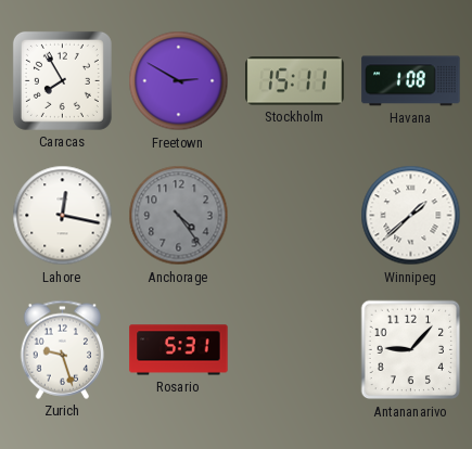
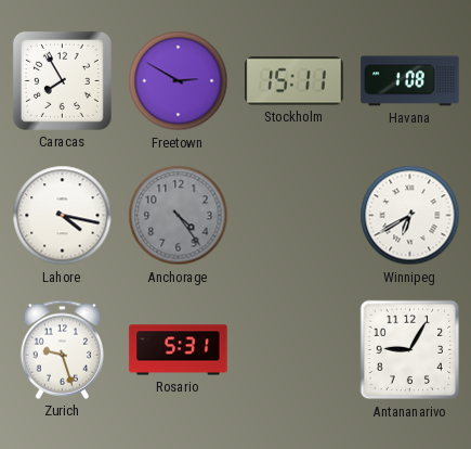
Lahore: 12:17 -> 4:17
Winnipeg: 1:38 -> 6:40
Antananarivo: 9:07 -> 9:05
